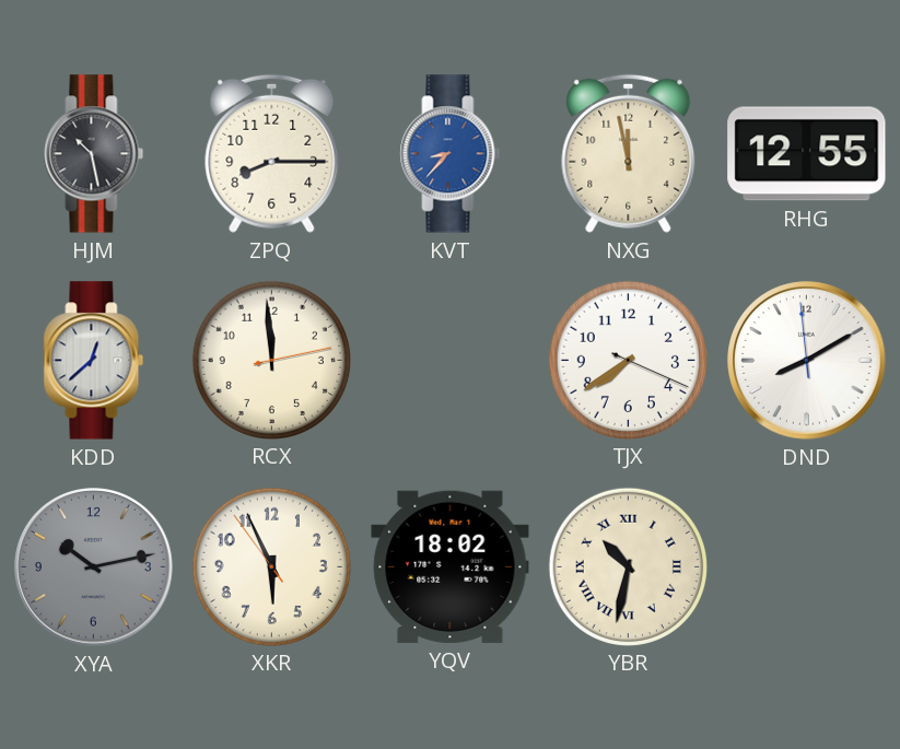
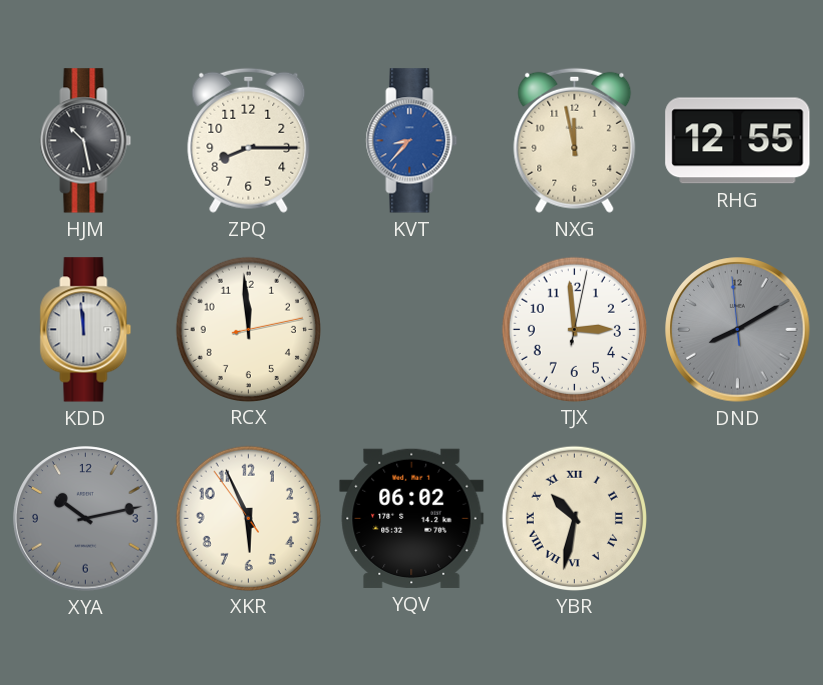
KDD: 12:38 -> 11:59
TJX: 7:39 -> 2:59
DND dial: white -> grey
YQV: 18:02 -> 06:02
